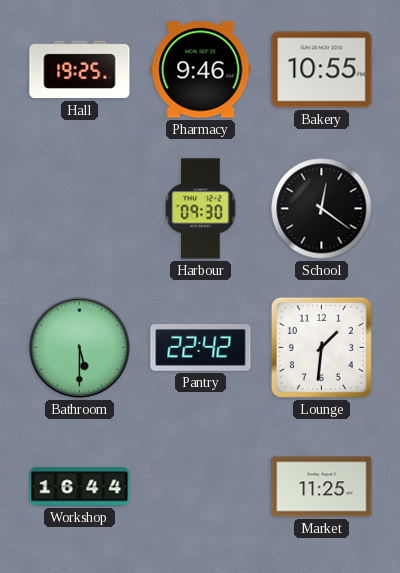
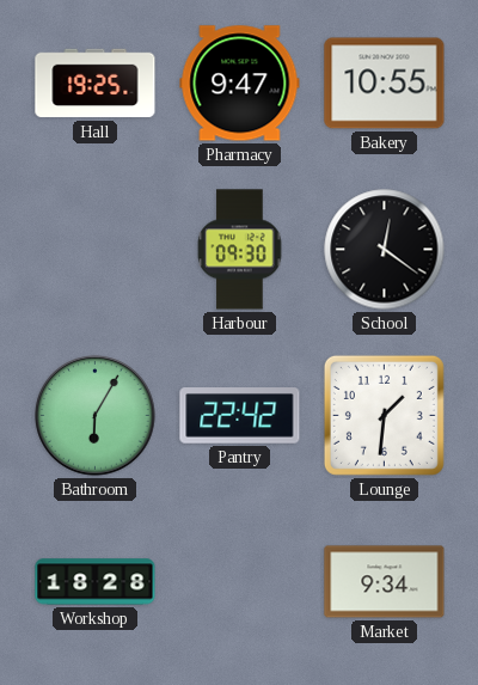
Pharmacy: 9:46 -> 9:47
Bathroom: 5:30 -> 6:05
Workshop: 16:44 -> 18:28
Market: 11:25 -> 9:34
